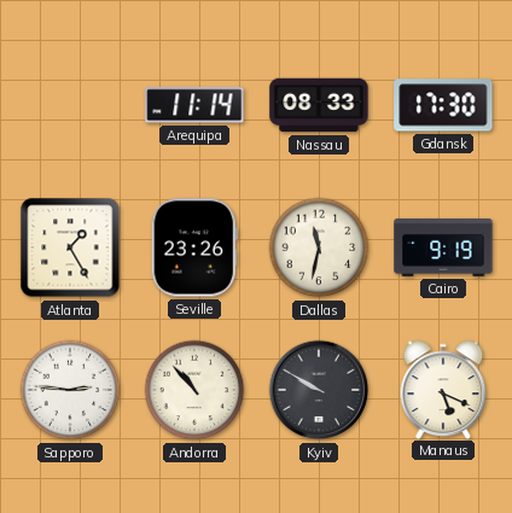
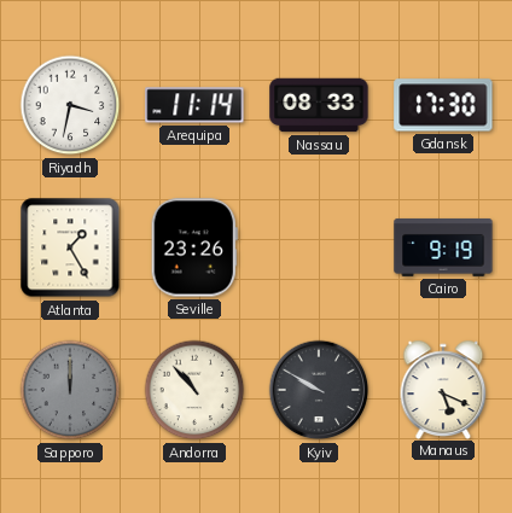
Riyadh: none -> 3:32
Dallas: 11:32 -> none
Sapporo: 2:46 -> 12:00
Sapporo dial: white -> grey
